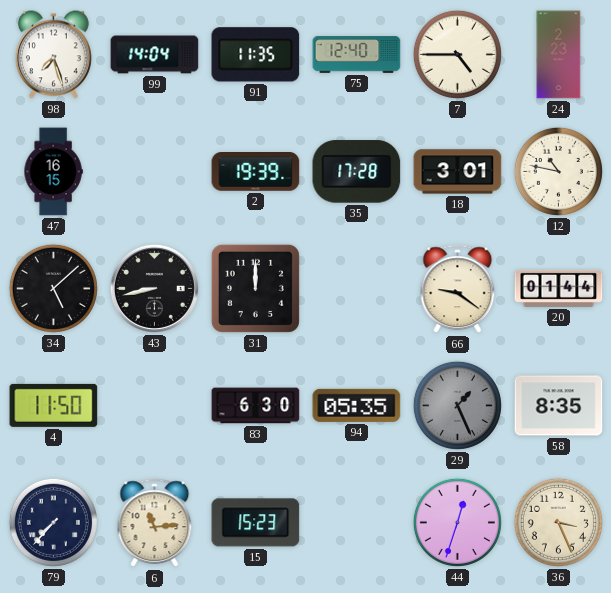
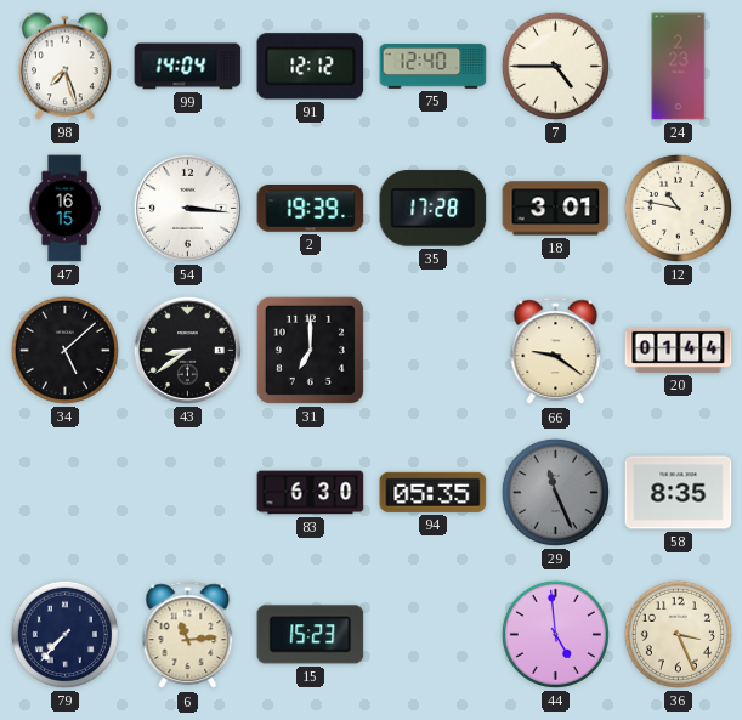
91: 11:35 -> 12:12
54: none -> 3:16
43: 8:43 -> 8:39
31: 12:00 -> 7:00
4: 11:50 -> none
29: 1:26 -> 11:26
44: 12:33 -> 4:59
